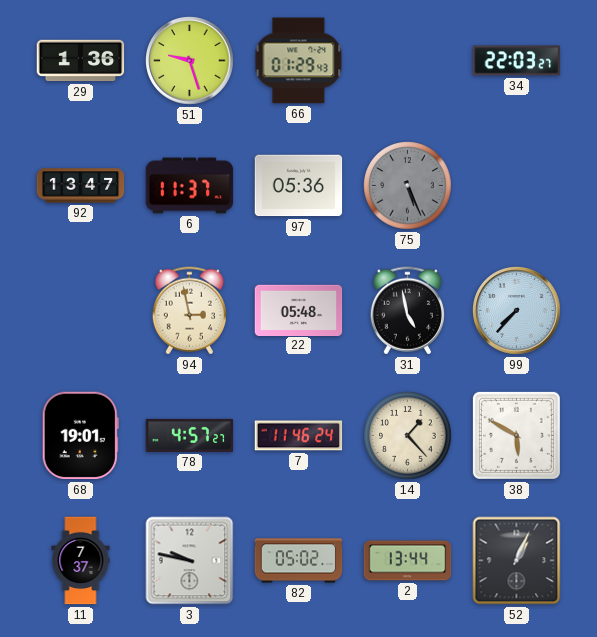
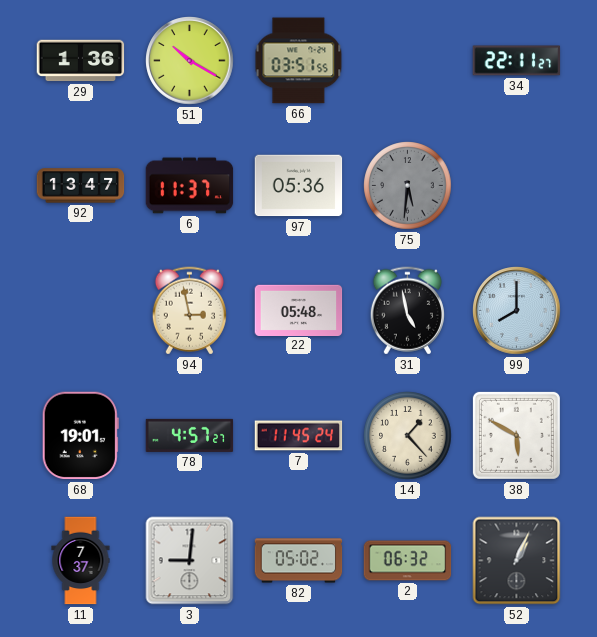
51: 9:27 -> 10:20
66: 01:29 -> 03:51
34: 22:03 -> 22:11
75: 5:26 -> 5:31
99: 7:37 -> 8:00
7: 11:46 -> 11:45
3: 9:47 -> 9:01
2: 13:44 -> 06:32
